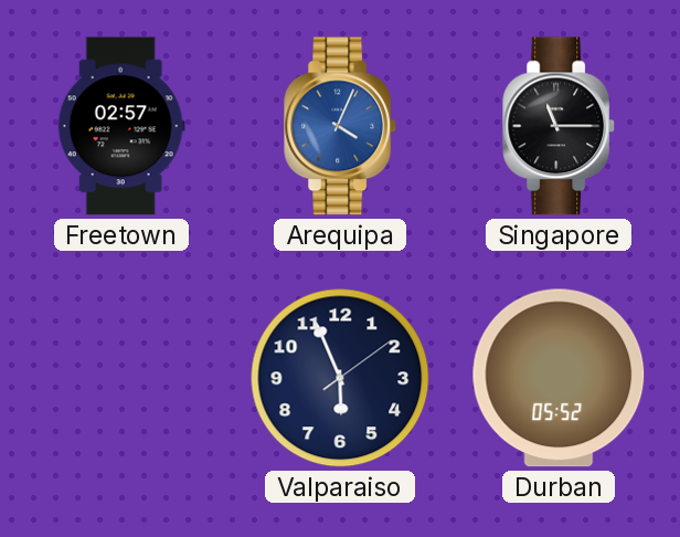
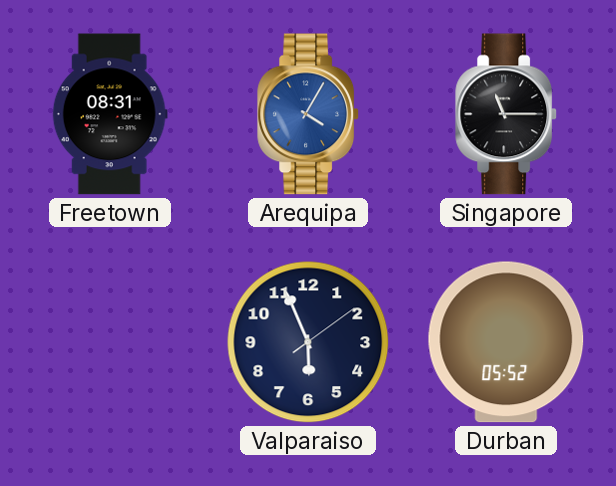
Freetown: 02:57 -> 08:31
Arequipa: 4:04 -> 4:05
